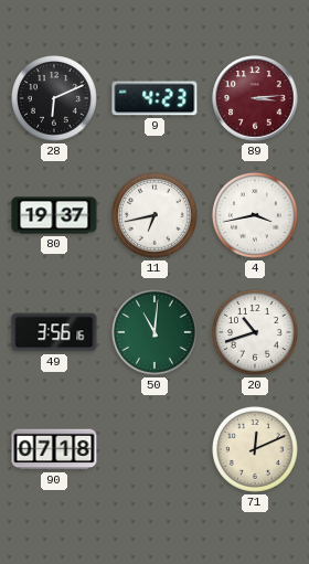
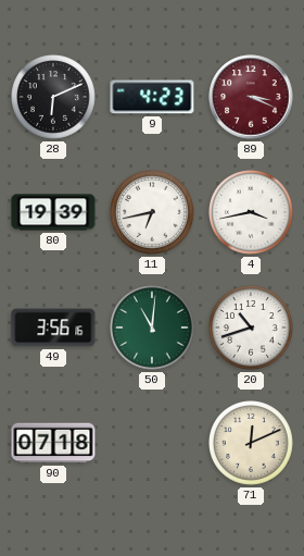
89: 3:14 -> 3:19
80: 19:37 -> 19:39
